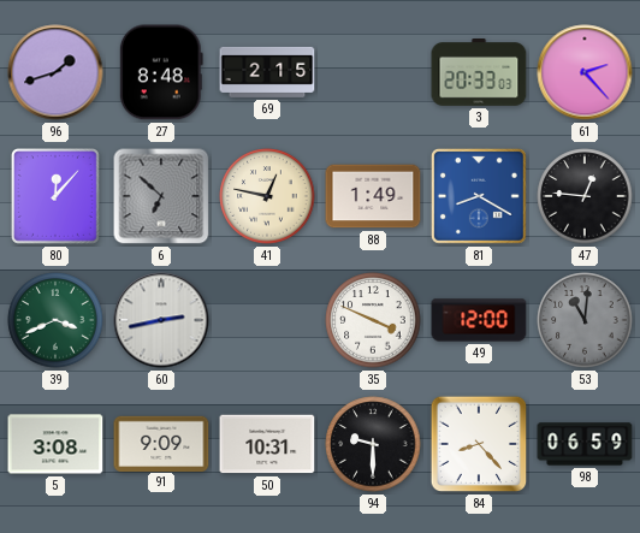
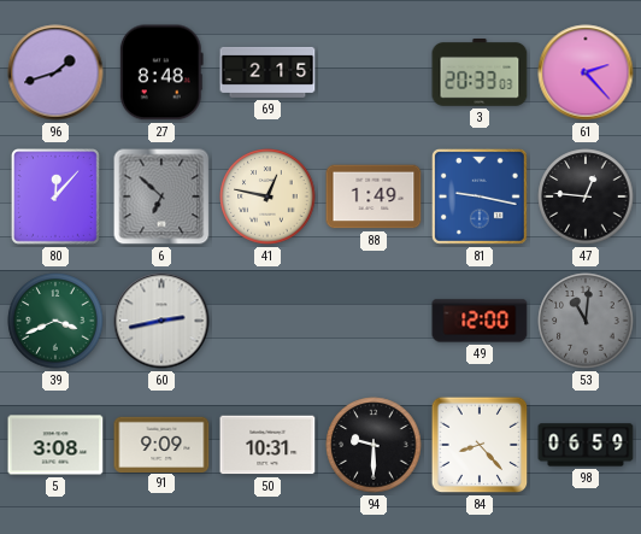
81: 8:20 -> 9:17
35: 3:49 -> none
